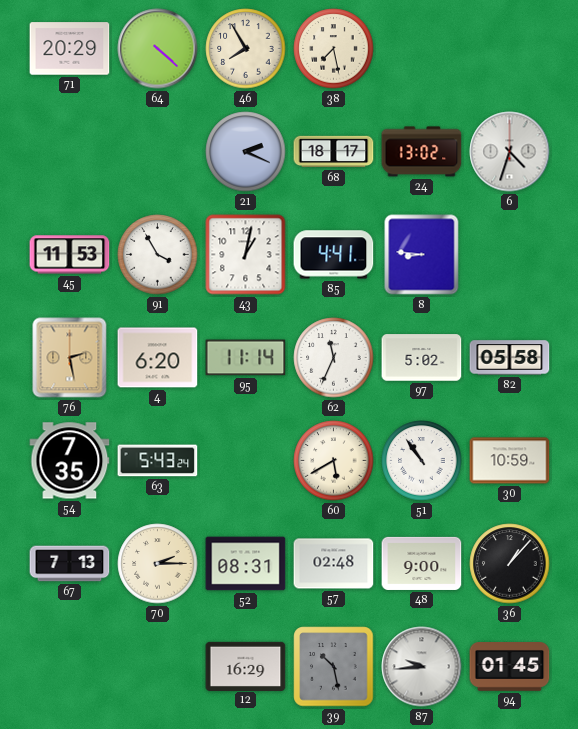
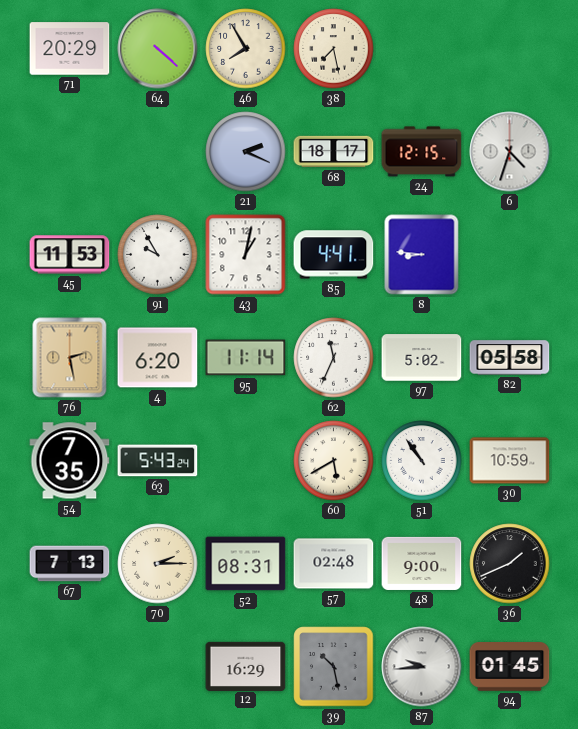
24: 13:02 -> 12:15
91: 3:55 -> 9:55
36: 1:07 -> 1:41
